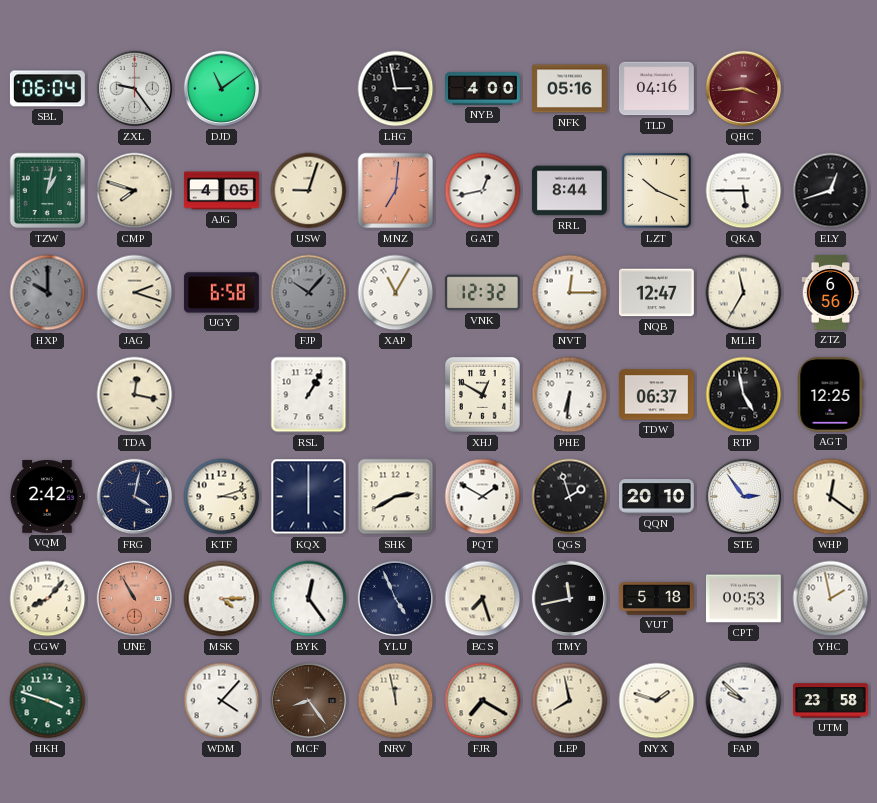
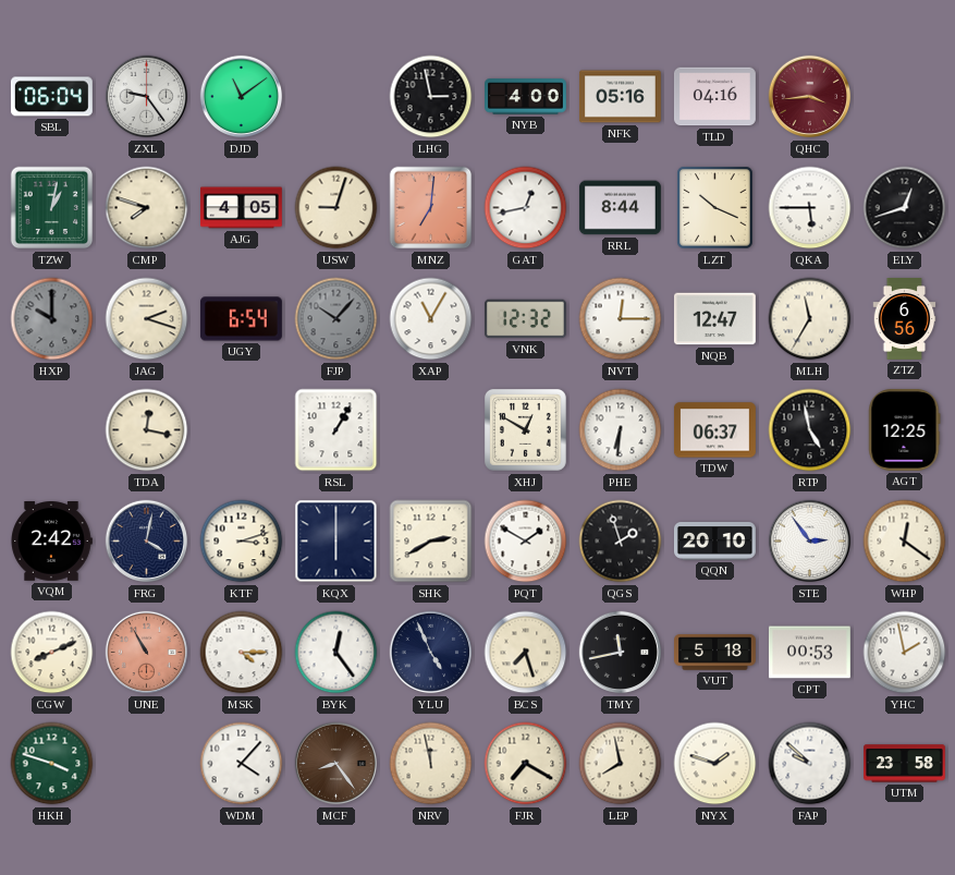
UGY: 6:58 -> 6:54
CGW: 8:07 -> 8:11
